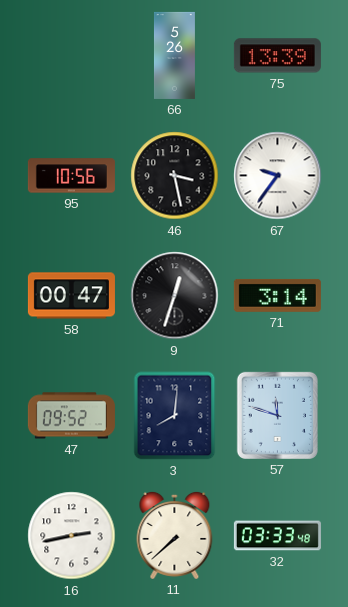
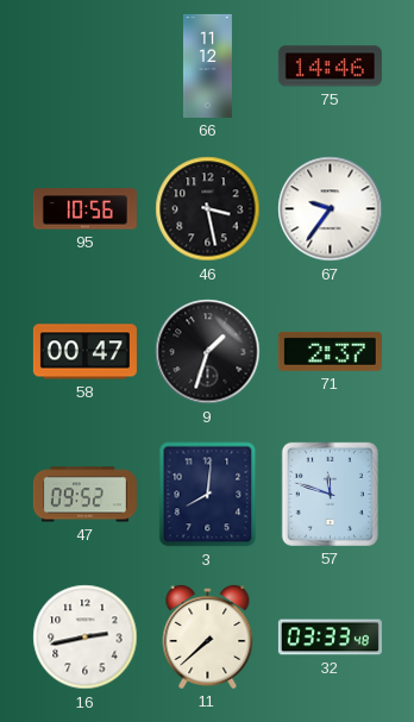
66: 5:26 -> 11:12
75: 13:39 -> 14:46
9: 12:33 -> 1:33
71: 3:14 -> 2:37
